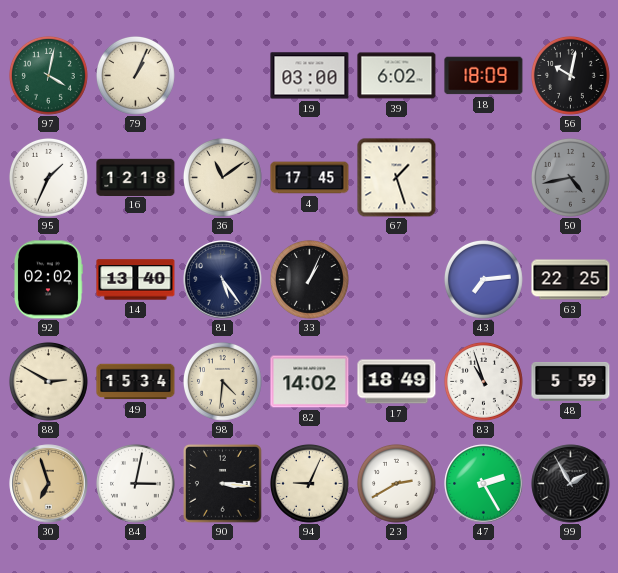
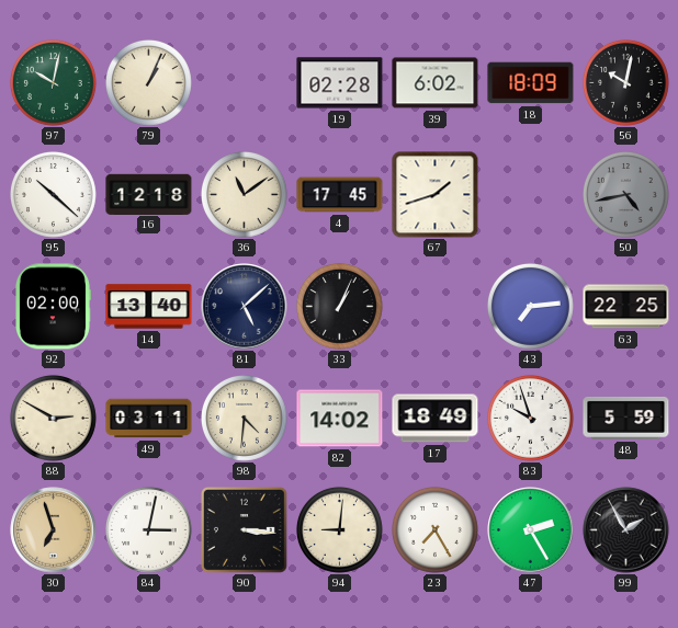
97: 4:02 -> 10:02
19: 03:00 -> 02:28
95: 1:34 -> 10:22
67: 1:27 -> 1:42
92: 02:02 -> 02:00
81: 5:24 -> 5:08
49: 15:34 -> 03:11
83: 10:57 -> 9:57
94: 9:04 -> 9:01
23: 2:40 -> 7:25
